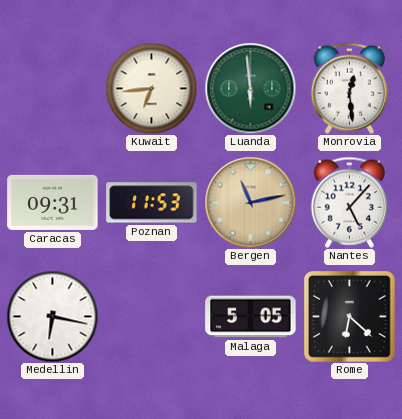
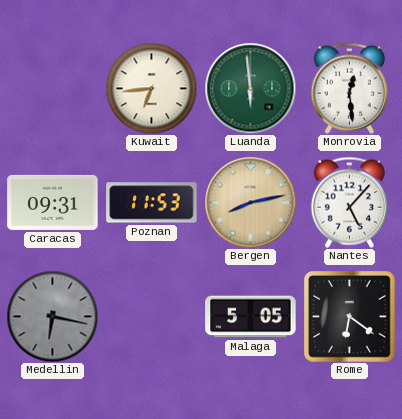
Bergen: 11:13 -> 8:13
Medellin dial: white -> grey
Rome: 6:22 -> 6:21
